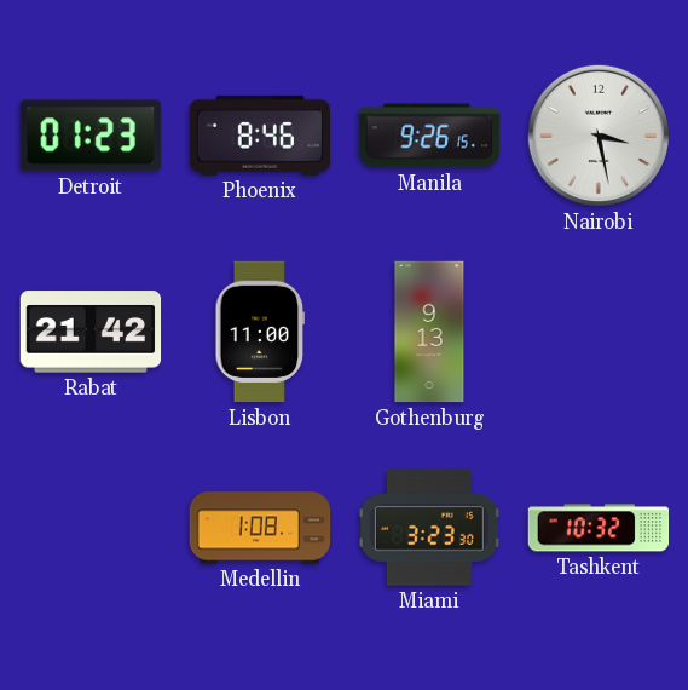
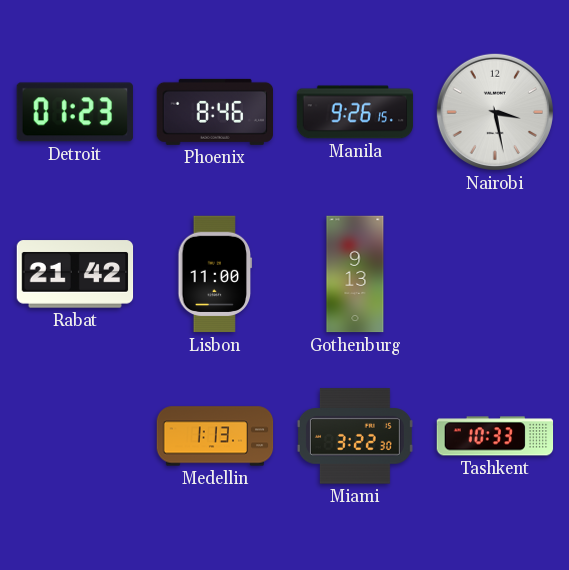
Medellin: 1:08 -> 1:13
Miami: 3:23 -> 3:22
Tashkent: 10:32 -> 10:33
